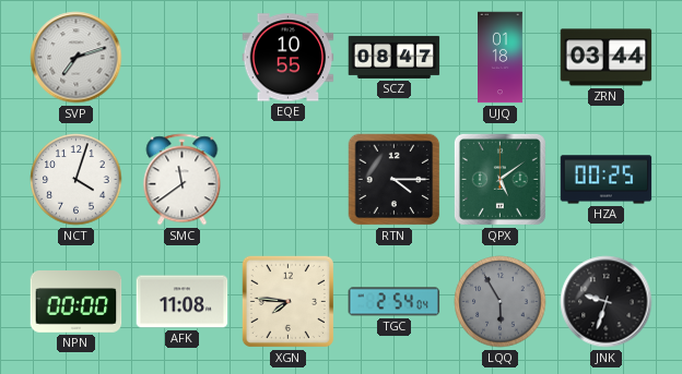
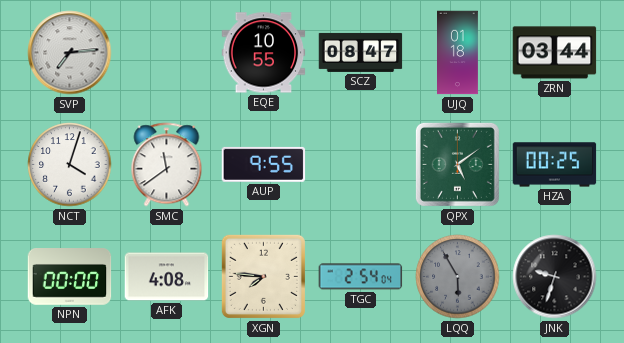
SVP: 7:12 -> 7:14
AUP: none -> 9:55
RTN: 4:15 -> none
AFK: 11:08 -> 4:08
